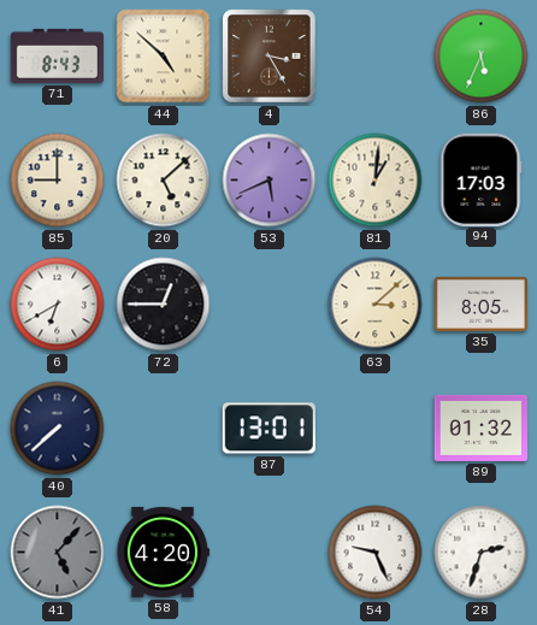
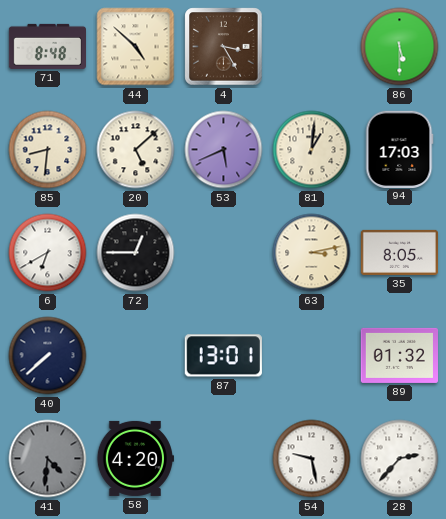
71: 8:43 -> 8:48
86: 5:34 -> 5:30
85: 9:00 -> 8:31
63: 3:08 -> 3:13
41: 5:07 -> 4:31
54: 9:26 -> 9:28
28: 2:33 -> 2:37
